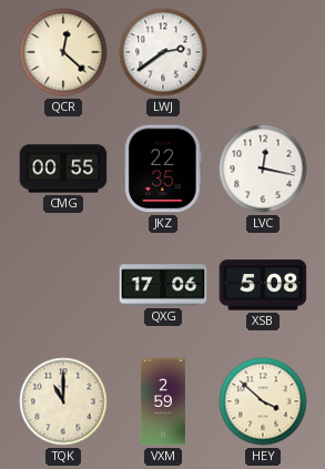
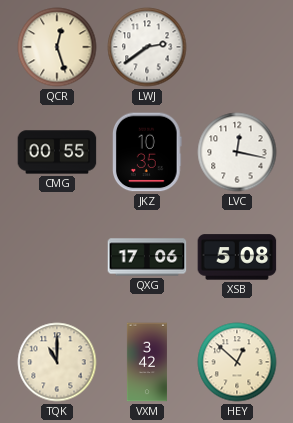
QCR: 12:22 -> 12:27
JKZ: 22:35 -> 10:35
VXM: 2:59 -> 3:42
HEY: 3:52 -> 12:52
